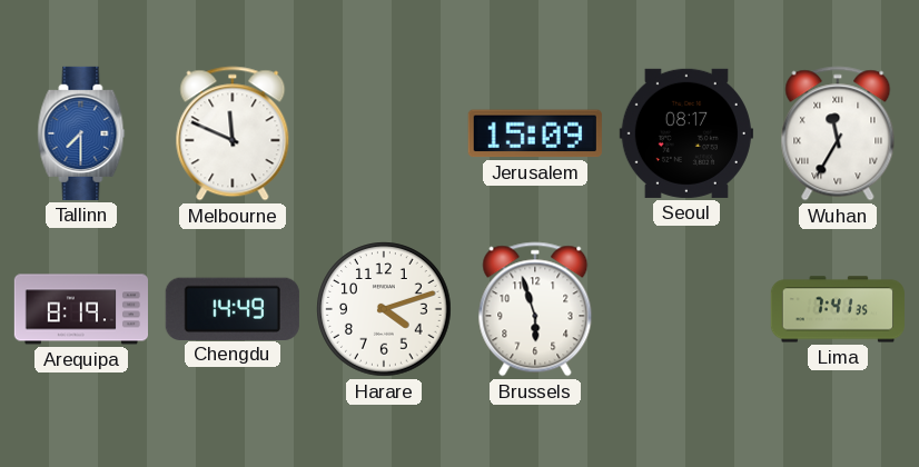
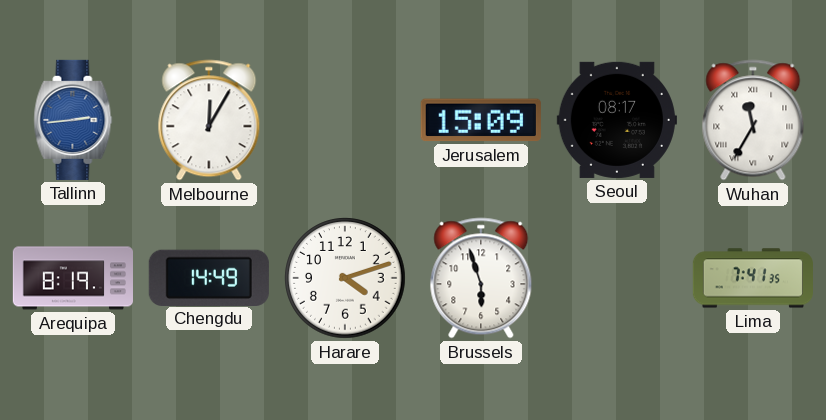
Tallinn: 7:30 -> 2:44
Melbourne: 11:49 -> 12:05
